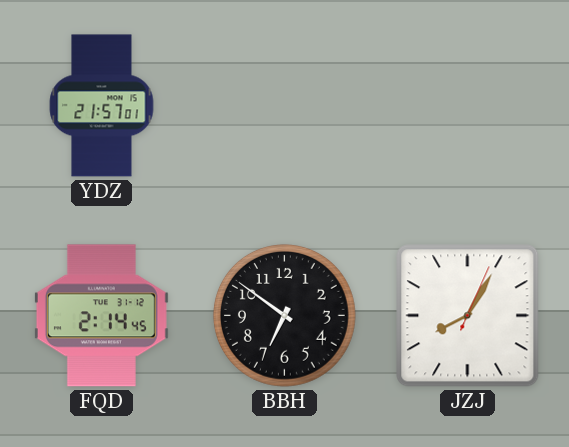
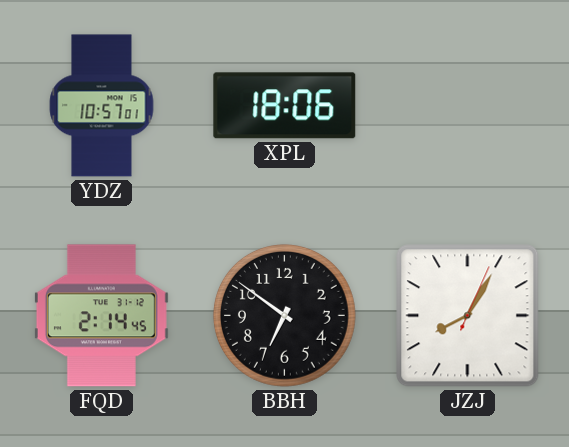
YDZ: 21:57 -> 10:57
XPL: none -> 18:06
